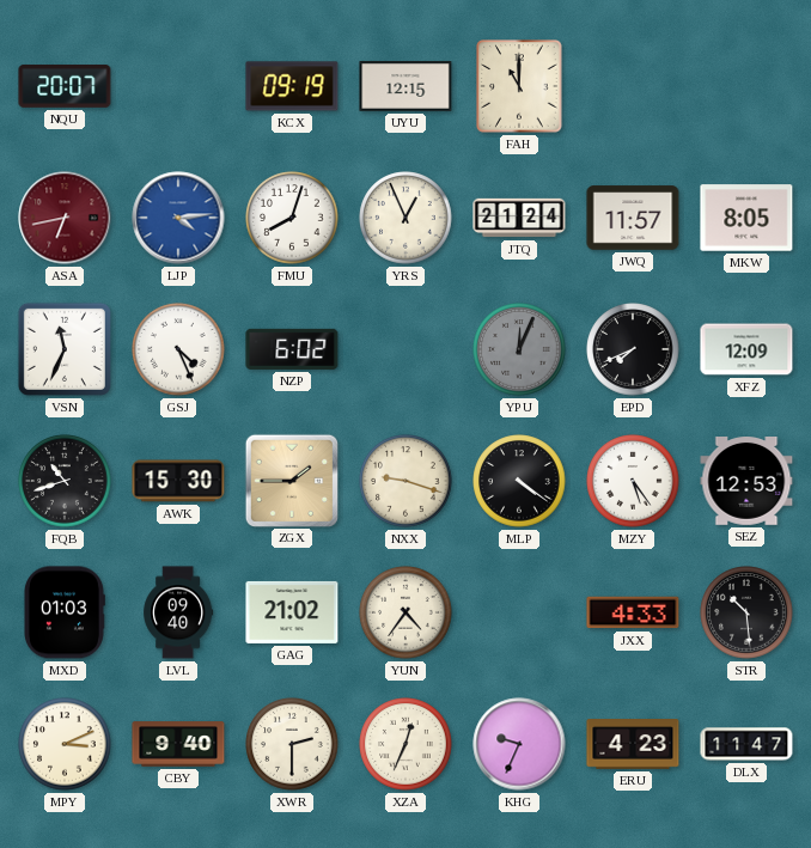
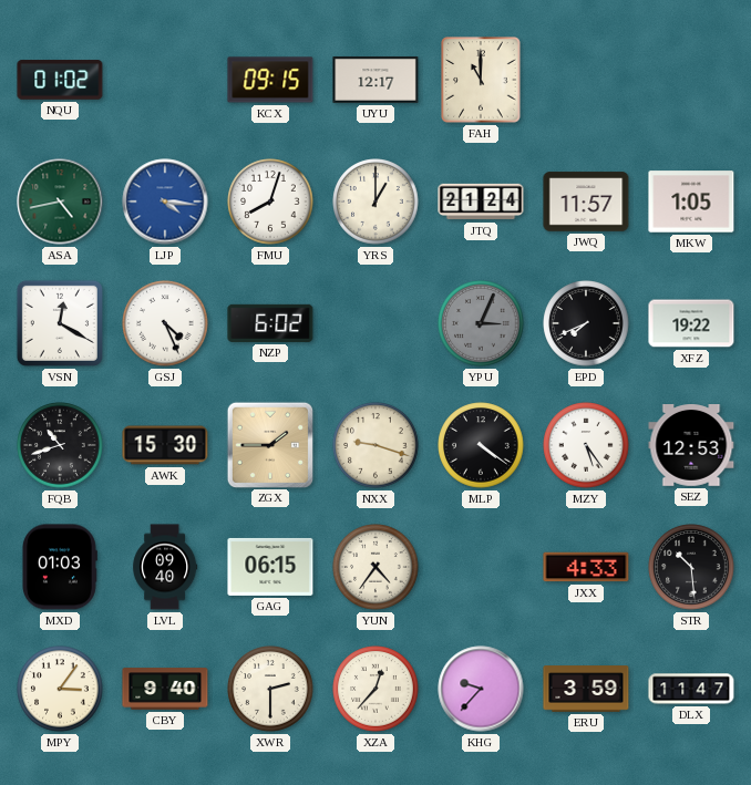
NQU: 20:07 -> 01:02
KCX: 09:19 -> 09:15
UYU: 12:15 -> 12:17
ASA: 6:43 -> 4:43
ASA dial: burgundy -> green
LJP: 4:14 -> 4:16
YRS: 12:56 -> 1:00
MKW: 8:05 -> 1:05
VSN: 11:34 -> 12:20
YPU: 12:04 -> 3:04
XFZ: 12:09 -> 19:22
GAG: 21:02 -> 06:15
MPY: 3:11 -> 3:06
XZA: 12:34 -> 12:37
KHG: 9:34 -> 9:37
ERU: 4:23 -> 3:59
